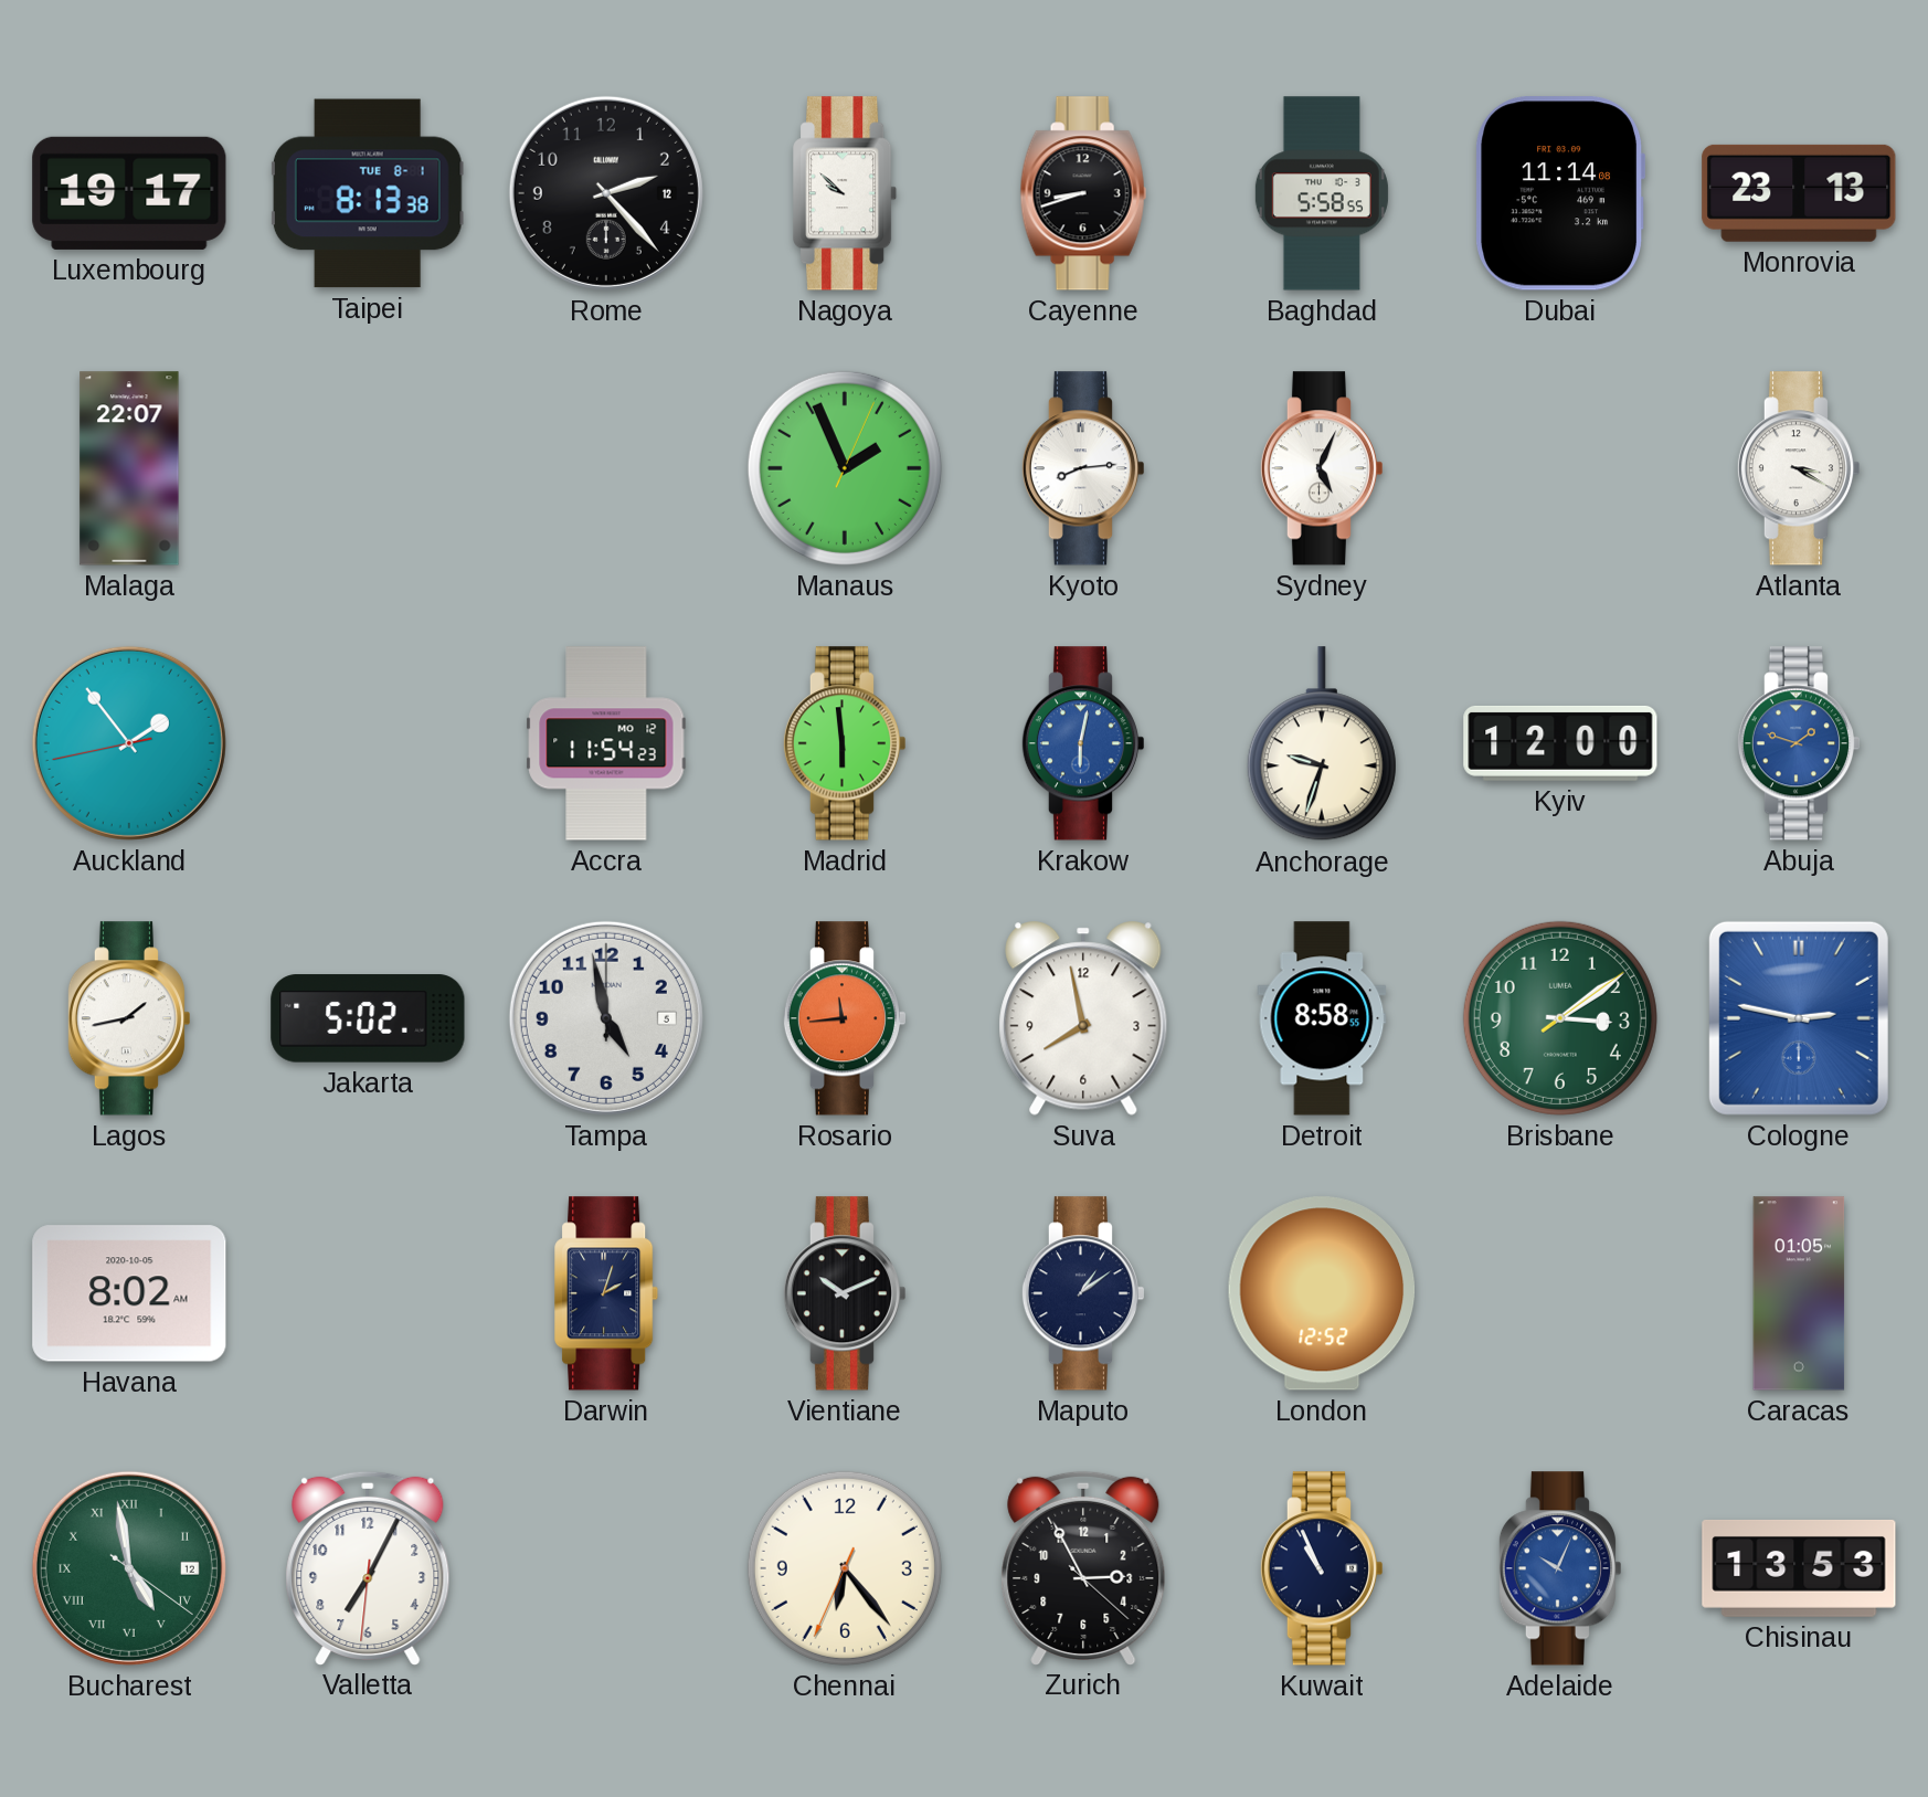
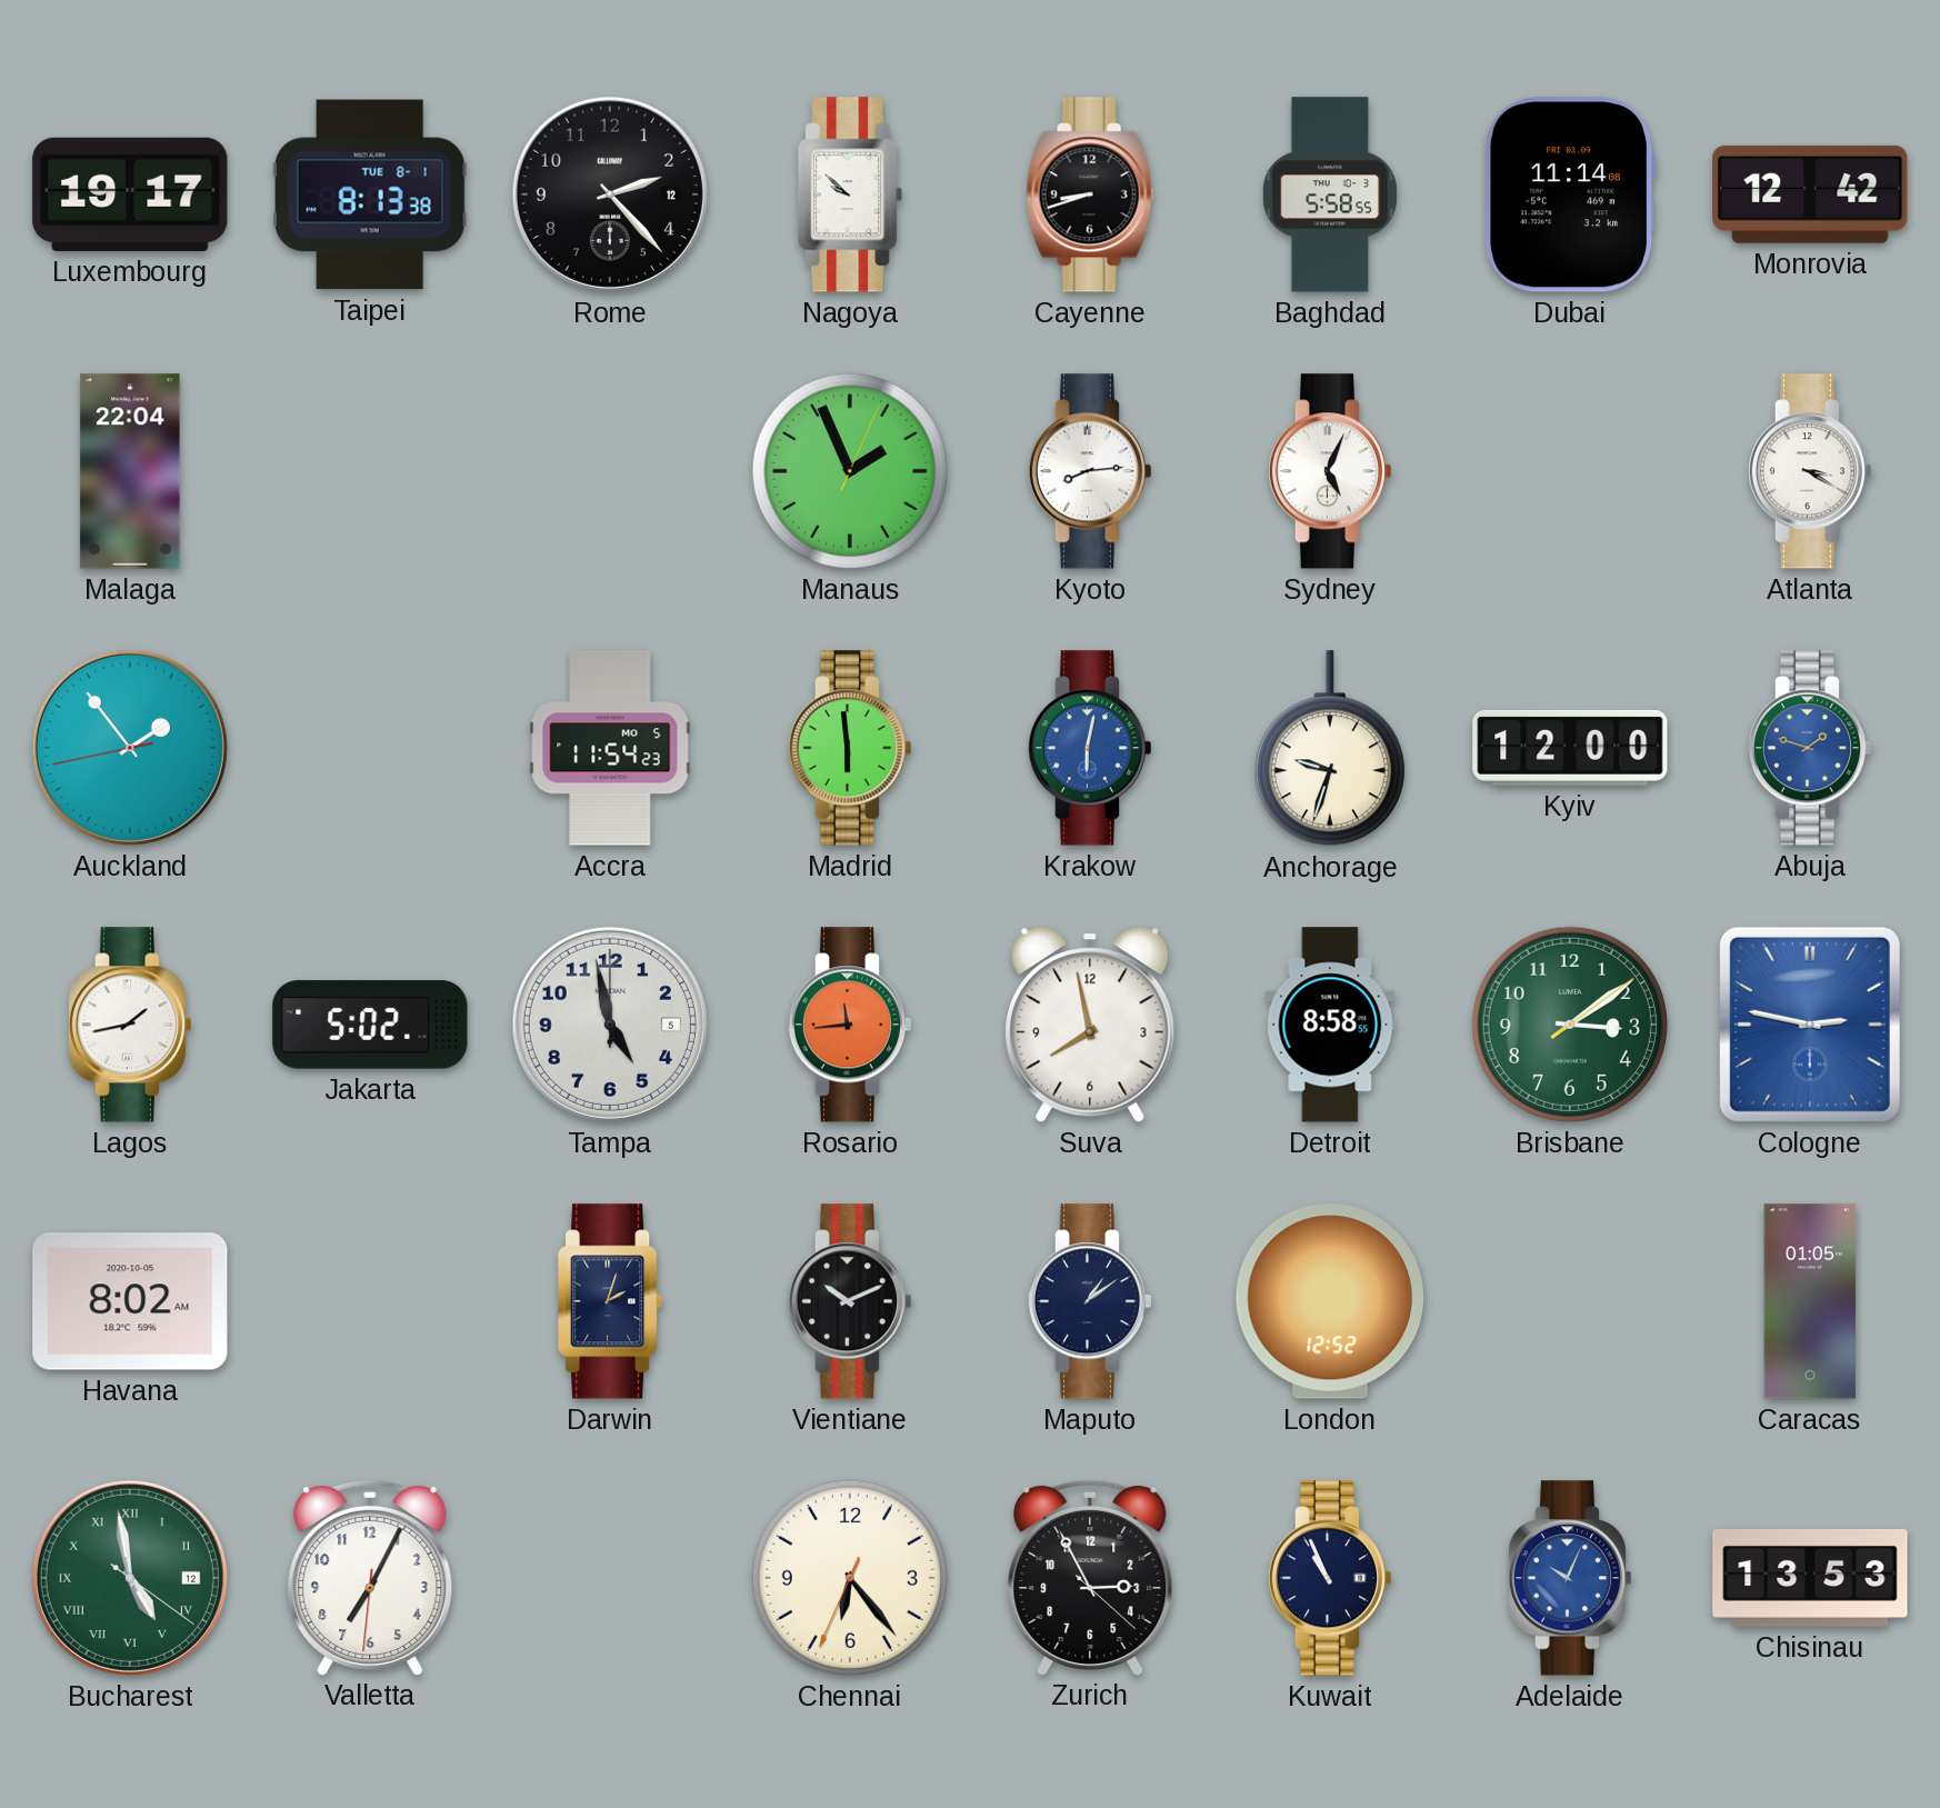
Monrovia: 23:13 -> 12:42
Malaga: 22:07 -> 22:04
Accra date: MO 12 -> MO 5
